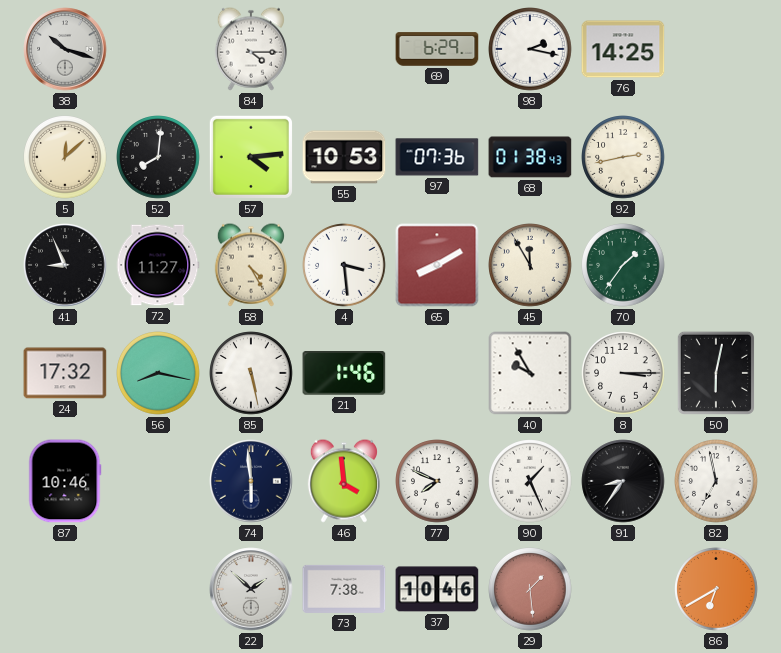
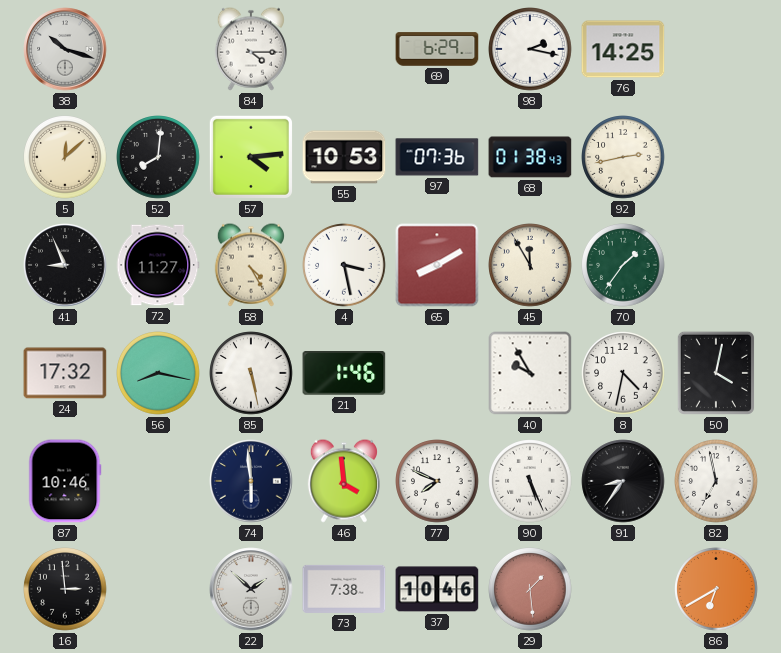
4: 3:29 -> 3:28
8: 3:15 -> 4:32
50: 6:02 -> 4:02
90: 1:26 -> 5:26
16: none -> 2:59
